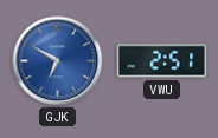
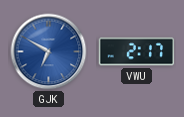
VWU: 2:51 -> 2:17
